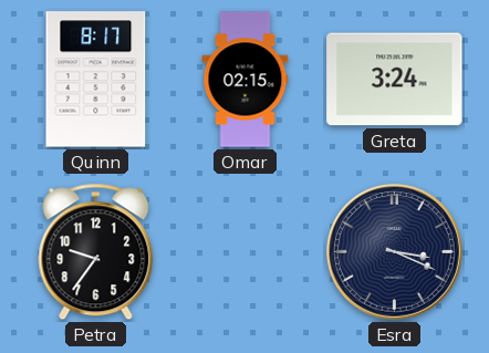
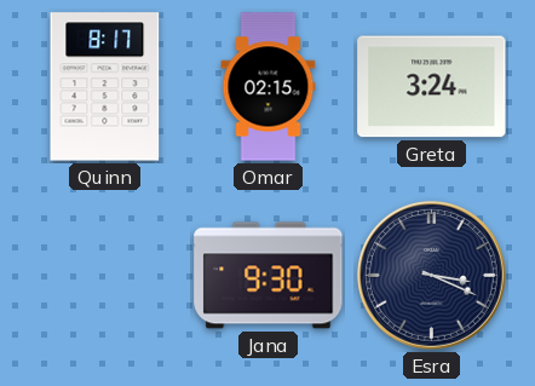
Petra: 9:36 -> none
Jana: none -> 9:30
